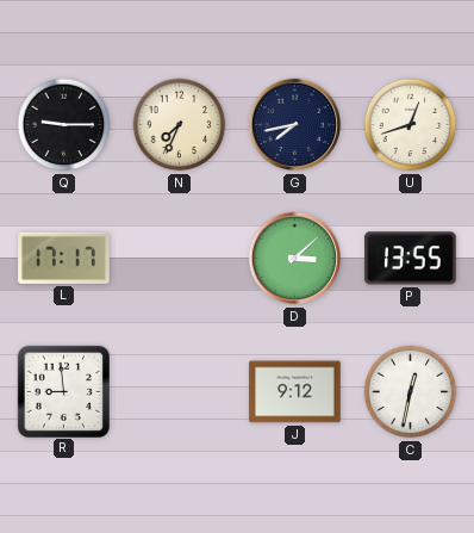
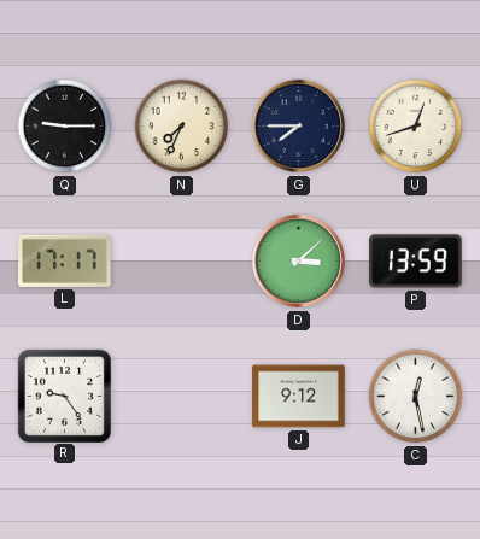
G: 7:43 -> 7:45
P: 13:55 -> 13:59
R: 8:59 -> 9:24
C: 12:32 -> 12:28
